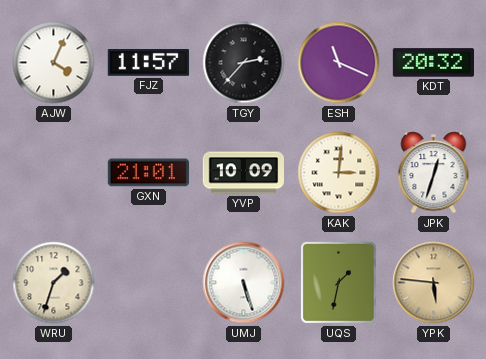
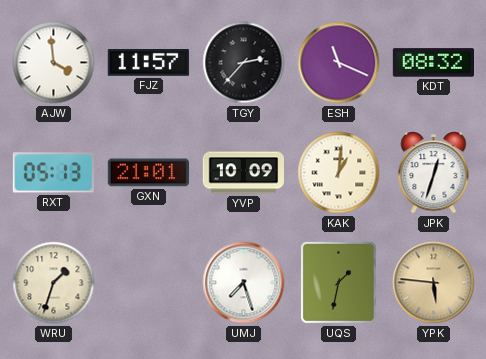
AJW: 4:04 -> 3:59
KDT: 20:32 -> 08:32
RXT: none -> 05:13
KAK: 3:01 -> 1:01
UMJ: 5:27 -> 7:27
